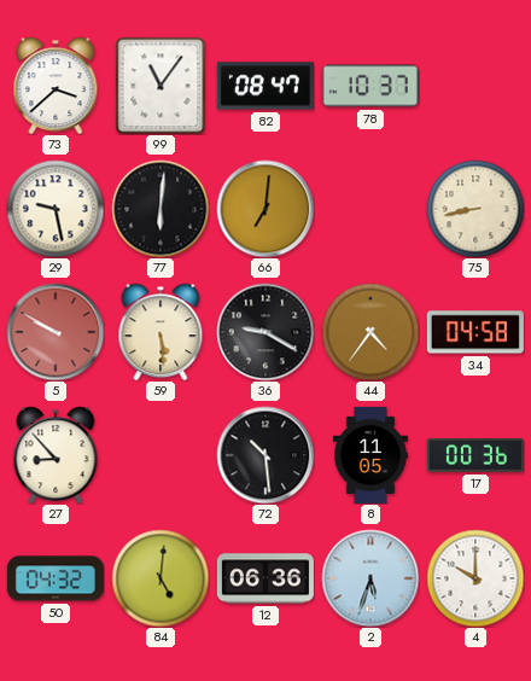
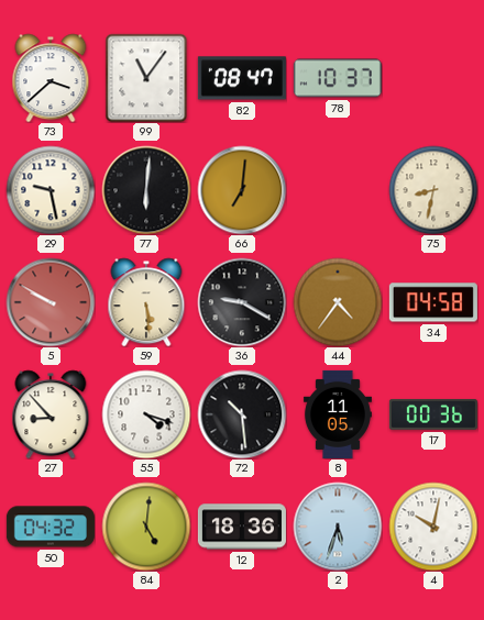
75: 8:43 -> 8:32
55: none -> 4:18
12: 06:36 -> 18:36
4: 10:00 -> 10:02
